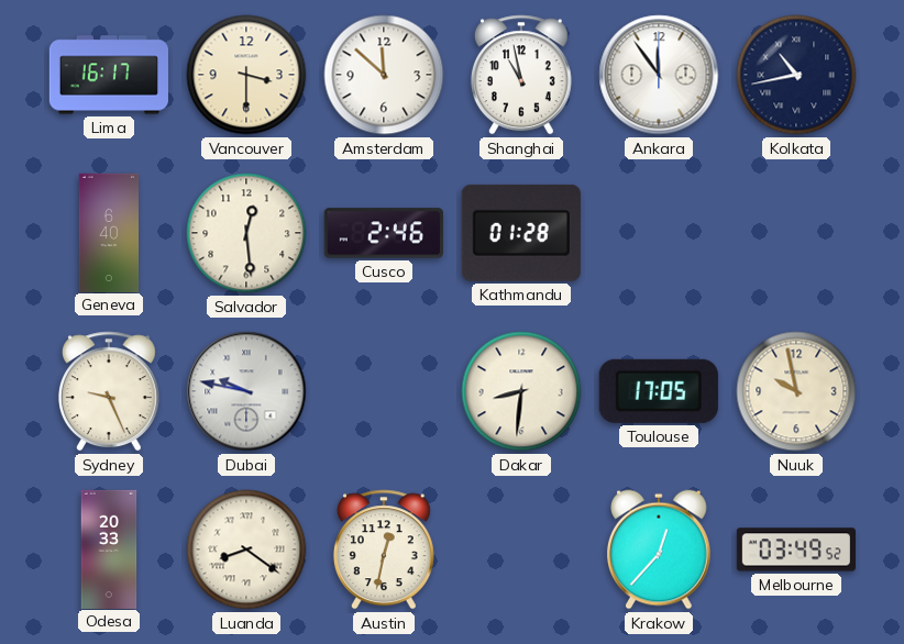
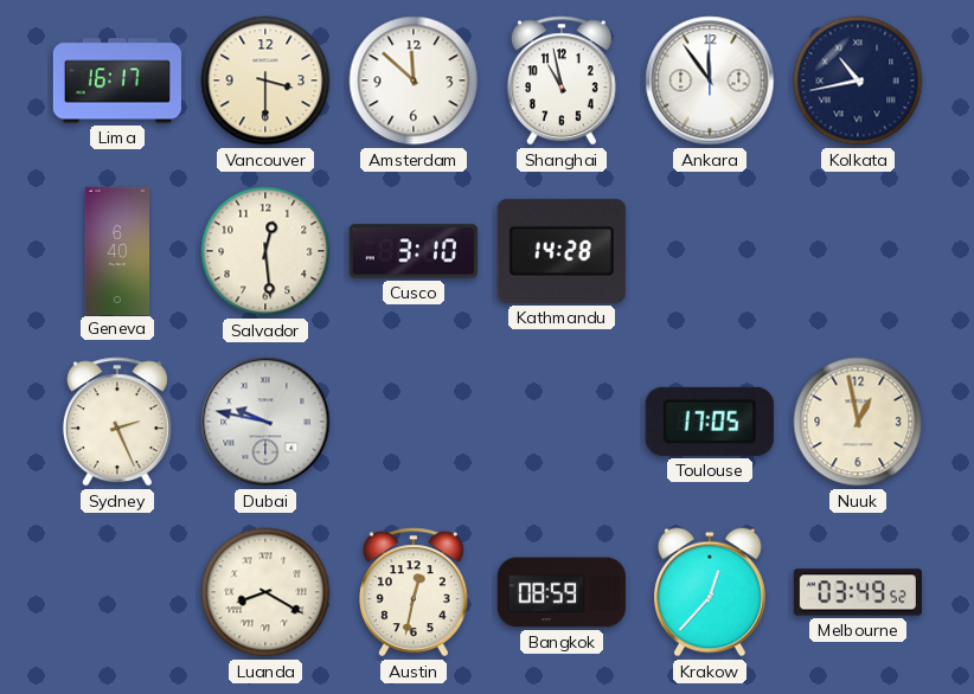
Cusco: 2:46 -> 3:10
Kathmandu: 01:28 -> 14:28
Sydney: 9:26 -> 2:26
Dakar: 8:31 -> none
Nuuk: 9:58 -> 12:58
Odesa: 20:33 -> none
Luanda: 8:21 -> 8:20
Bangkok: none -> 08:59
